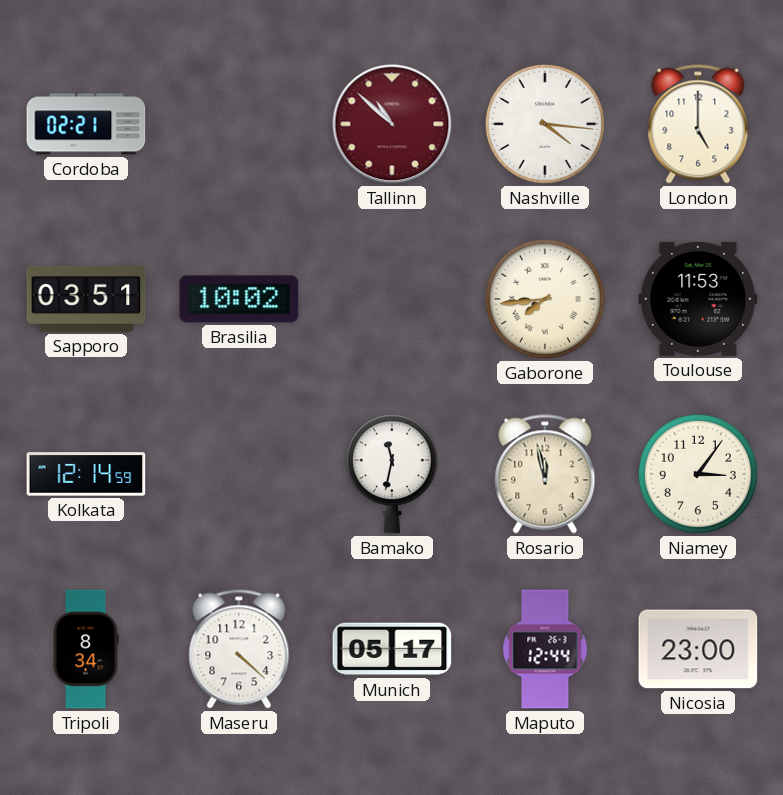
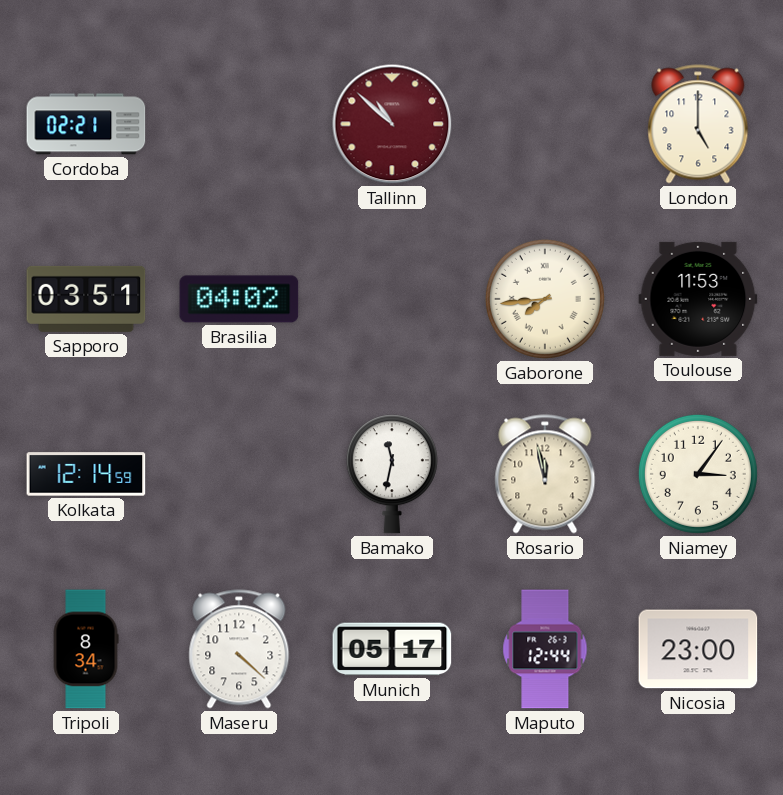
Nashville: 4:16 -> none
Brasilia: 10:02 -> 04:02
